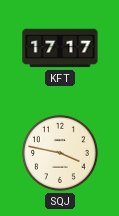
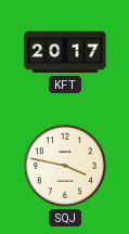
KFT: 17:17 -> 20:17
